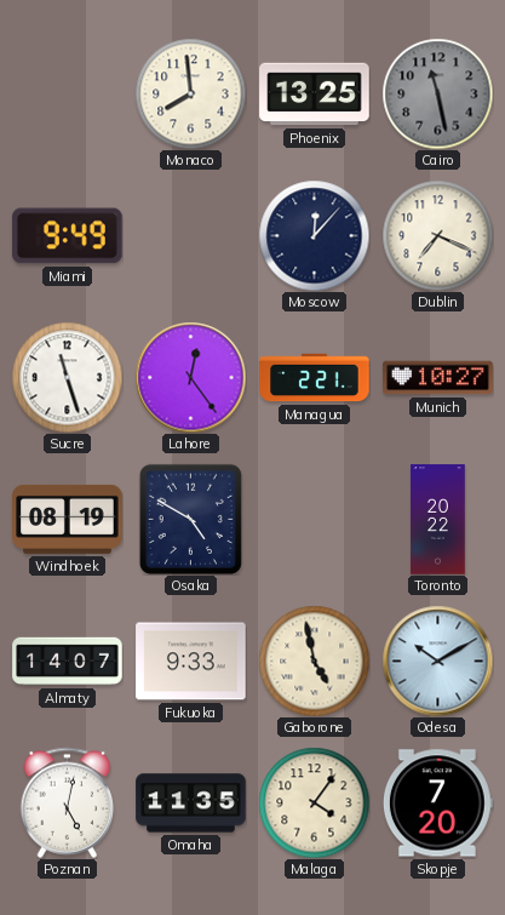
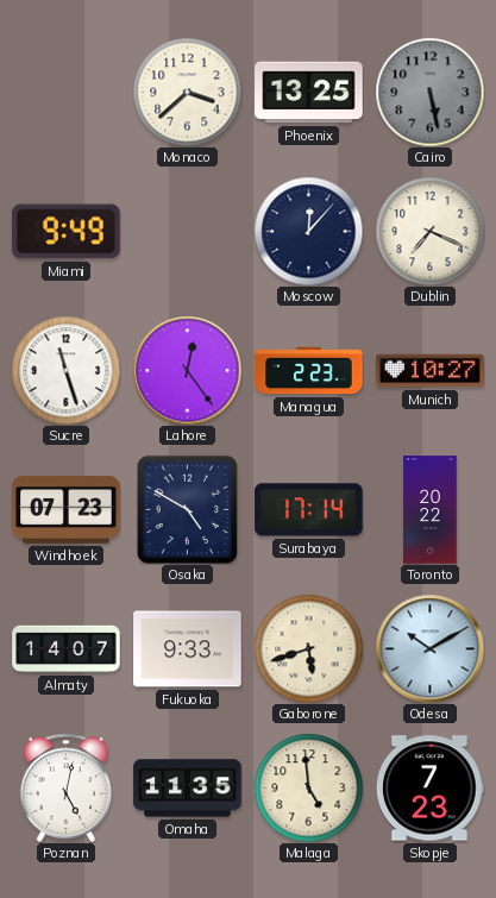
Monaco: 7:59 -> 3:38
Cairo: 11:28 -> 5:28
Managua: 2:21 -> 2:23
Windhoek: 08:19 -> 07:23
Surabaya: none -> 17:14
Gaborone: 4:58 -> 5:42
Malaga: 4:06 -> 4:59
Skopje: 7:20 -> 7:23
